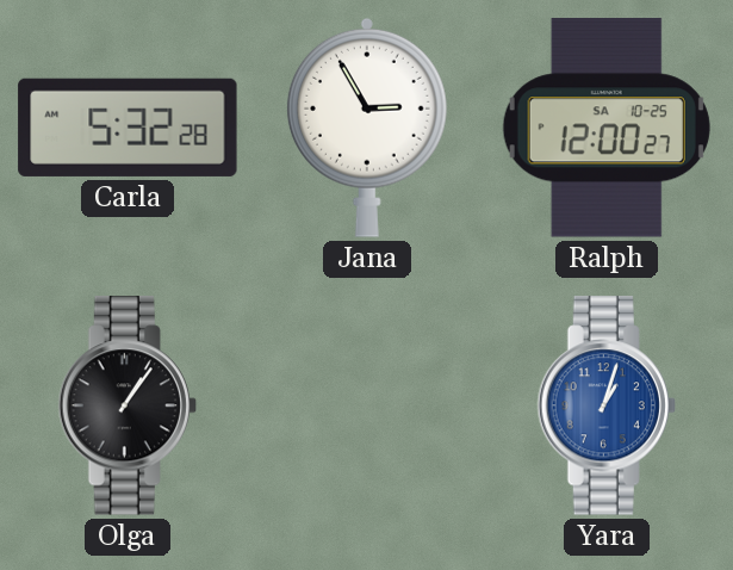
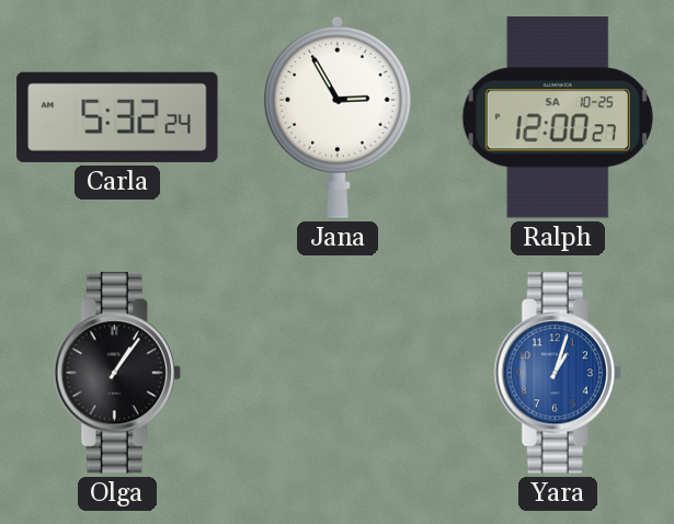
Carla: 5:32:28 -> 5:32:24
